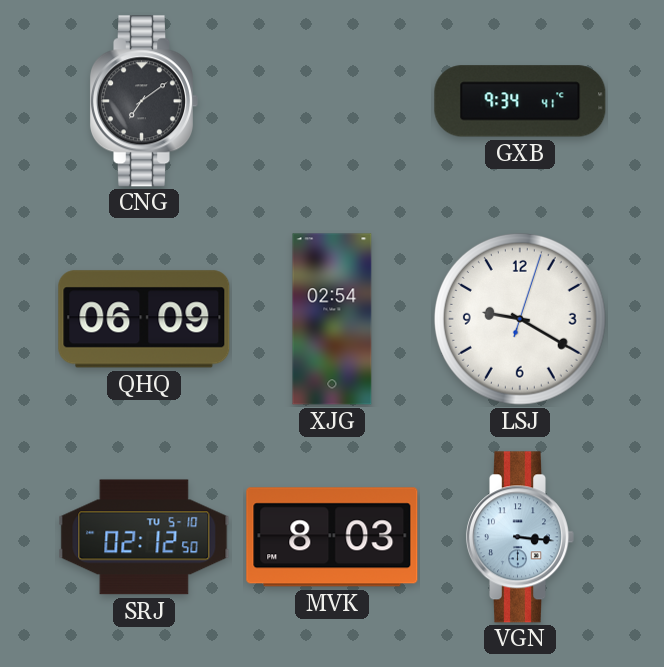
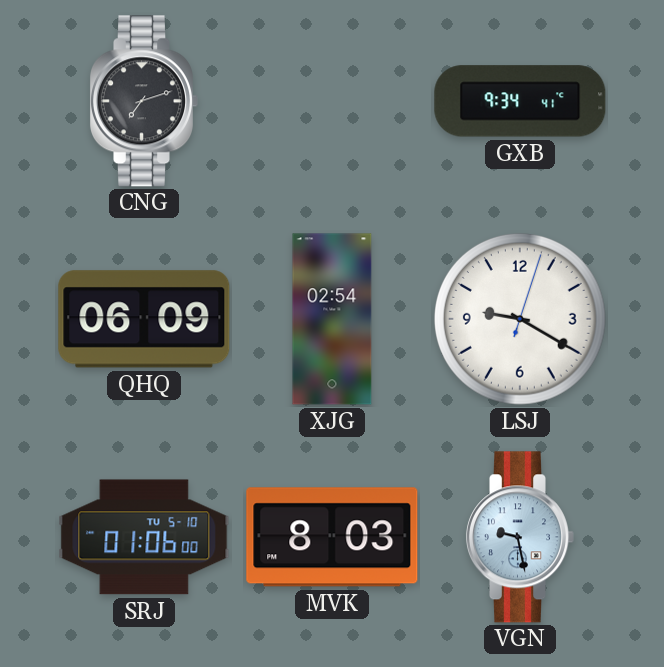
CNG: 7:09 -> 7:12
SRJ: 02:12 -> 01:06
VGN: 3:16 -> 9:28
